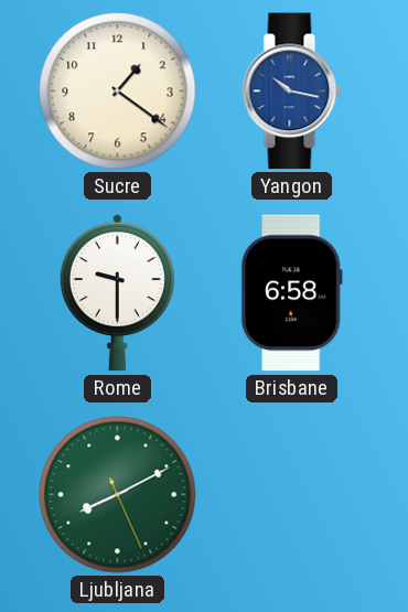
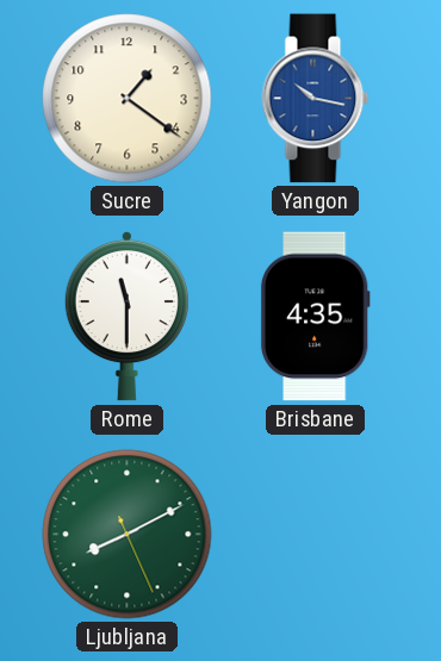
Rome: 9:30 -> 11:30
Brisbane: 6:58 -> 4:35
